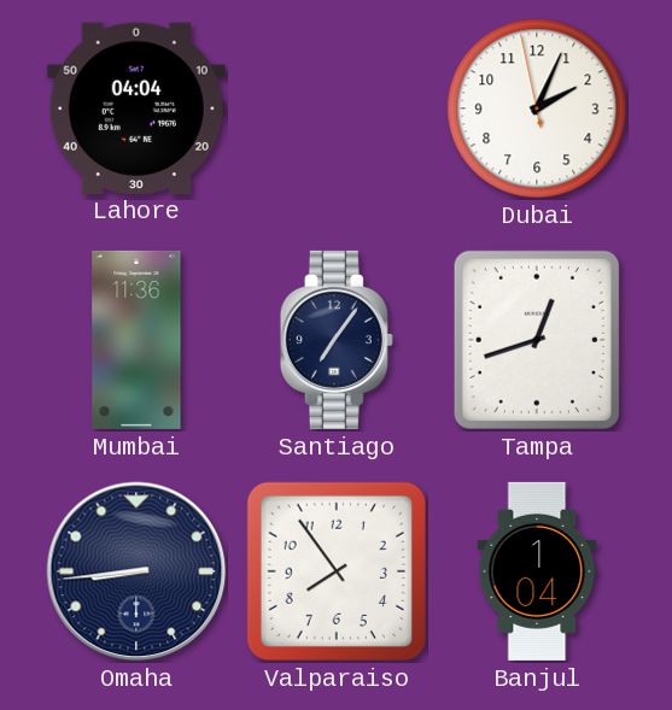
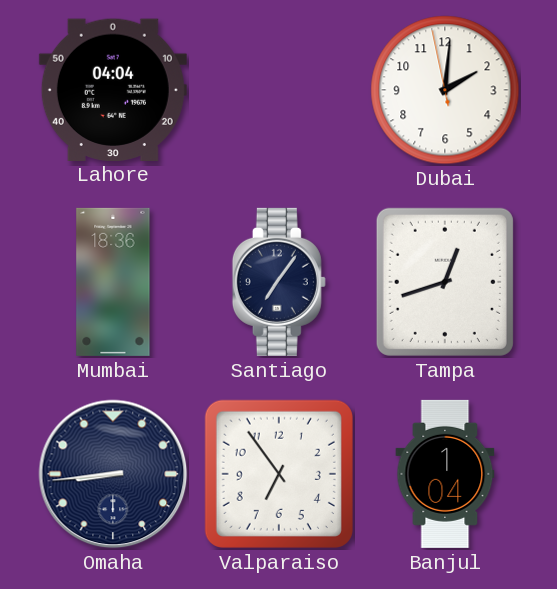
Dubai: 2:03 -> 2:00
Mumbai: 11:36 -> 18:36
Valparaiso: 7:54 -> 6:54
